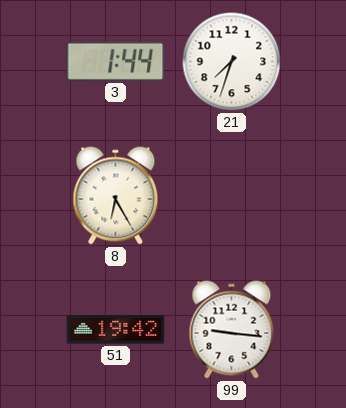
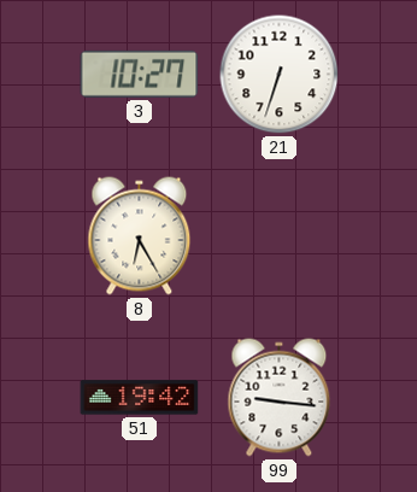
3: 1:44 -> 10:27
21: 7:33 -> 6:33
